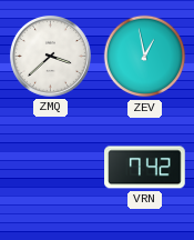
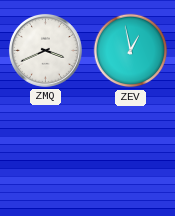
ZMQ: 3:38 -> 3:41
VRN: 7:42 -> none
